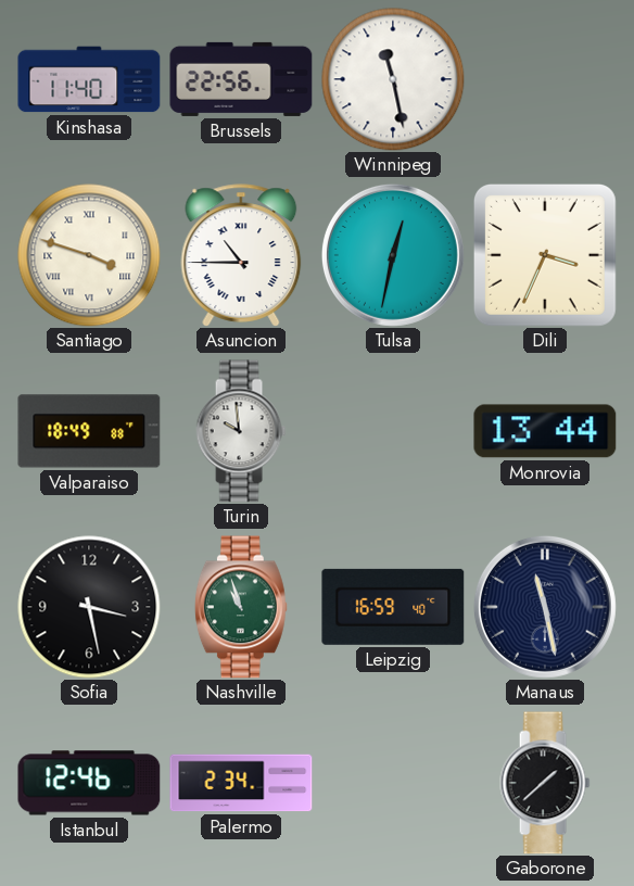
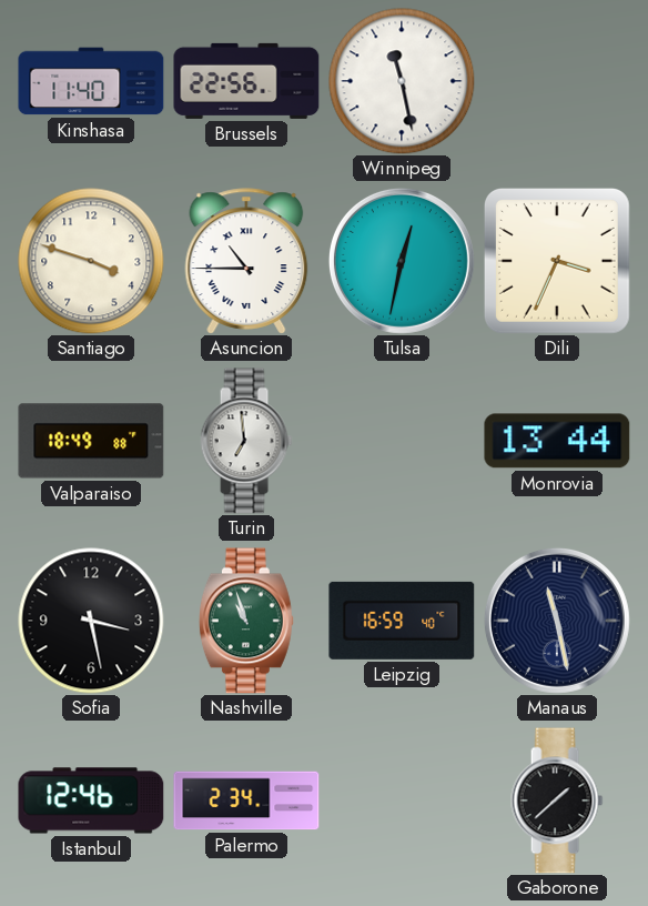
Santiago numerals: Roman -> Arabic
Turin: 9:59 -> 6:59
